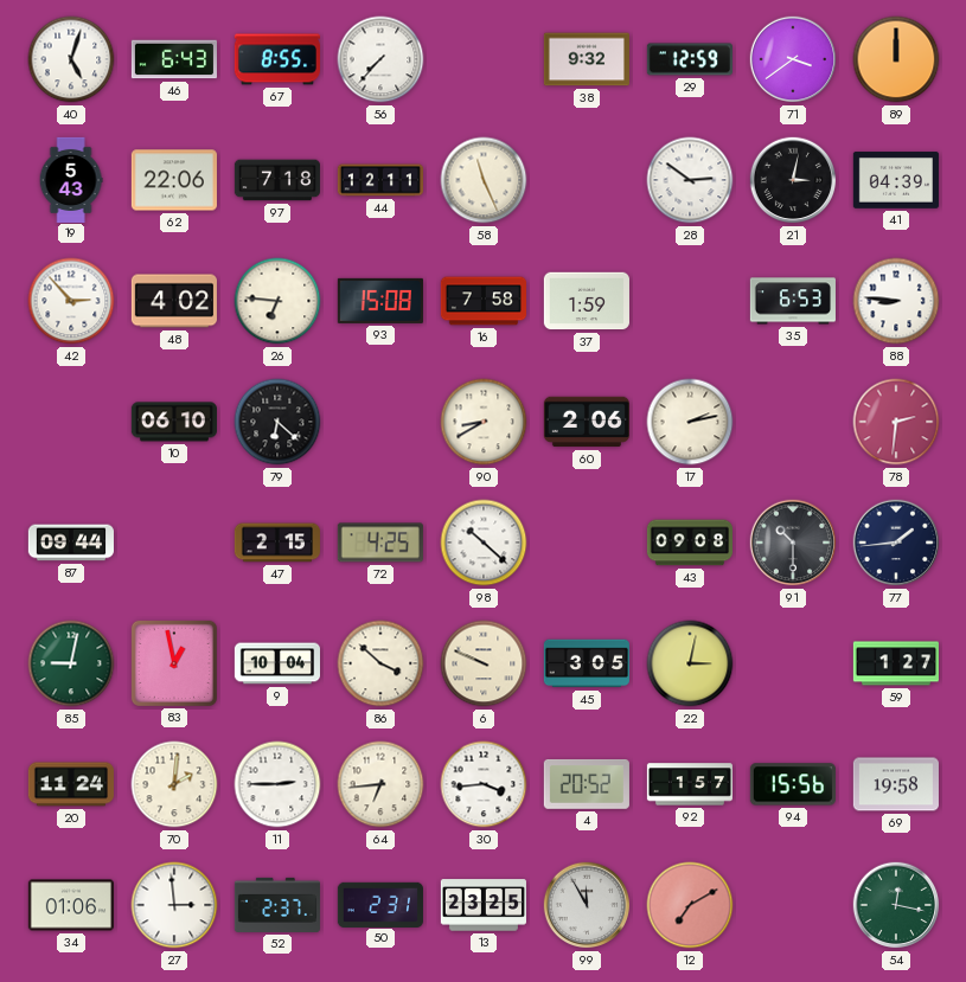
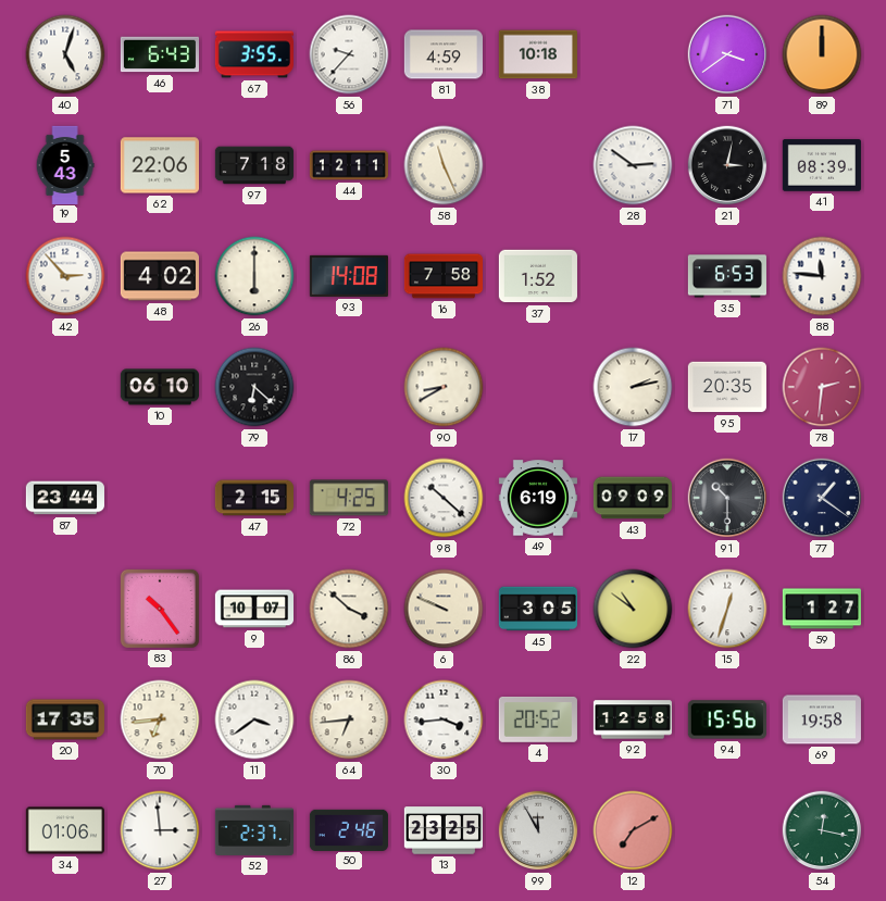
67: 8:55 -> 3:55
56: 7:37 -> 9:37
81: none -> 4:59
38: 9:32 -> 10:18
29: 12:59 -> none
41: 04:39 -> 08:39
26: 6:46 -> 6:00
93: 15:08 -> 14:08
37: 1:59 -> 1:52
88: 8:46 -> 11:46
60: 2:06 -> none
95: none -> 20:35
87: 09:44 -> 23:44
49: none -> 6:19
43: 09:08 -> 09:09
77: 1:44 -> 1:21
85: 9:02 -> none
83: 12:58 -> 10:24
9: 10:04 -> 10:07
22: 3:02 -> 10:51
15: none -> 12:33
20: 11:24 -> 17:35
70: 2:01 -> 6:44
11: 2:45 -> 3:39
92: 1:57 -> 12:58
50: 2:31 -> 2:46
